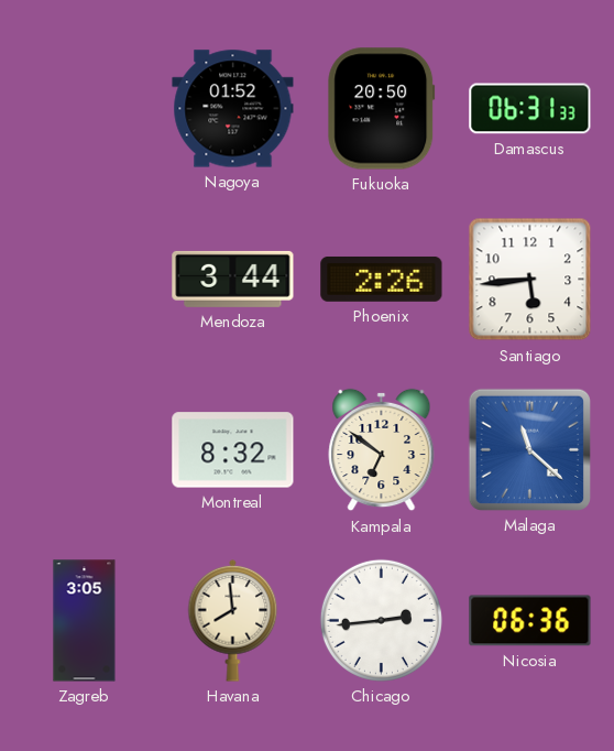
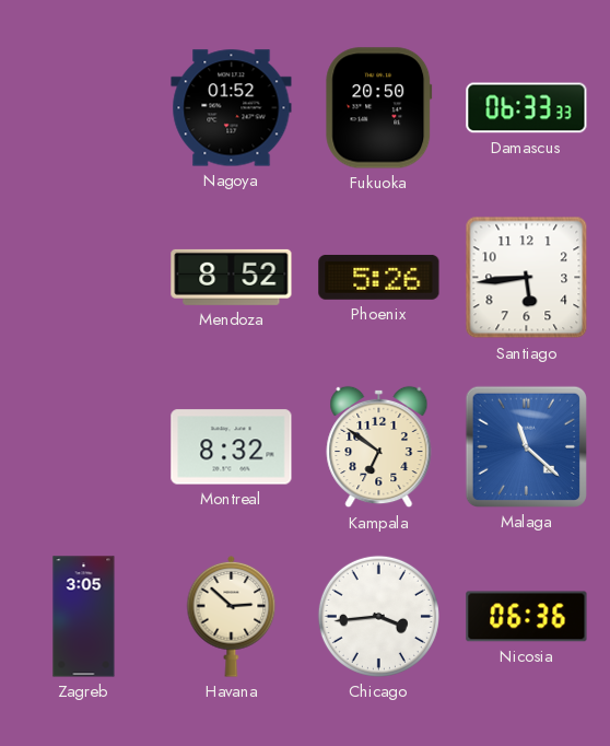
Damascus: 06:31 -> 06:33
Mendoza: 3:44 -> 8:52
Phoenix: 2:26 -> 5:26
Havana: 7:59 -> 2:52
Chicago: 2:44 -> 3:44
